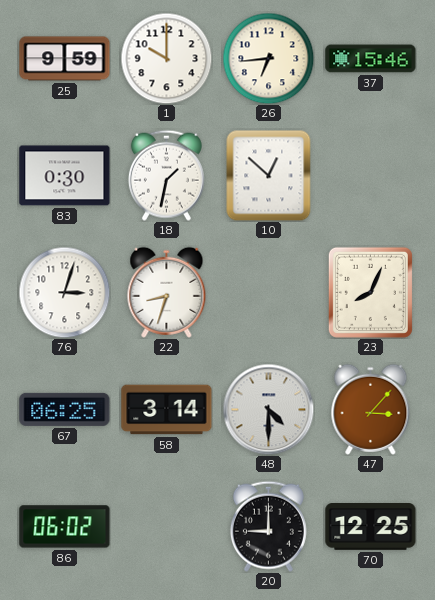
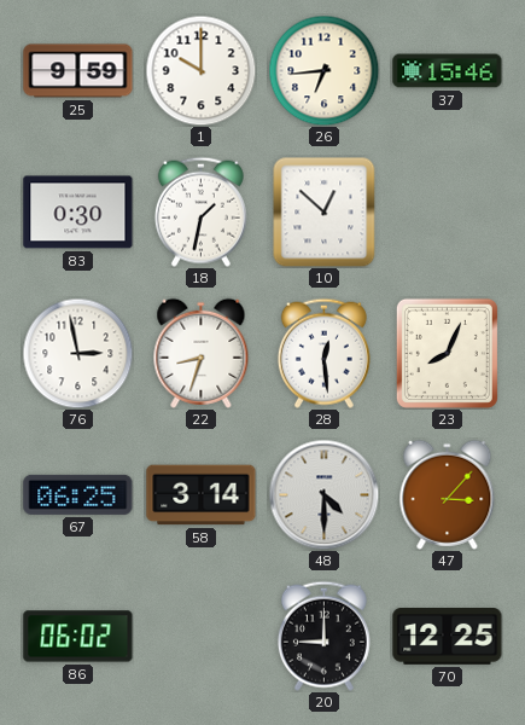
76: 3:03 -> 2:58
28: none -> 12:29
